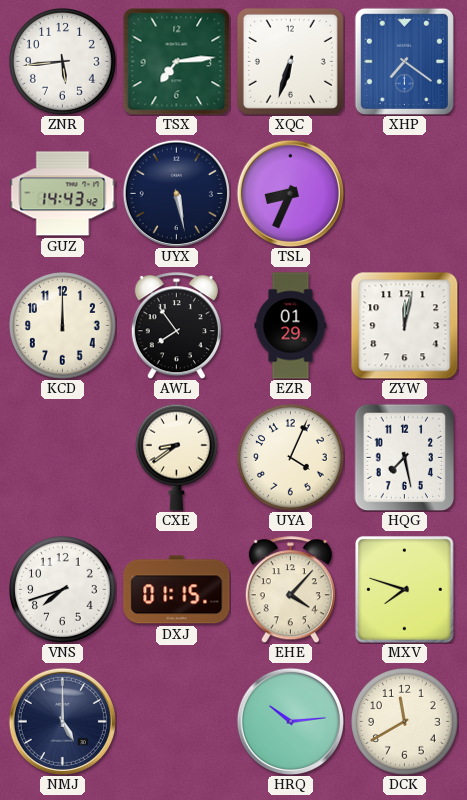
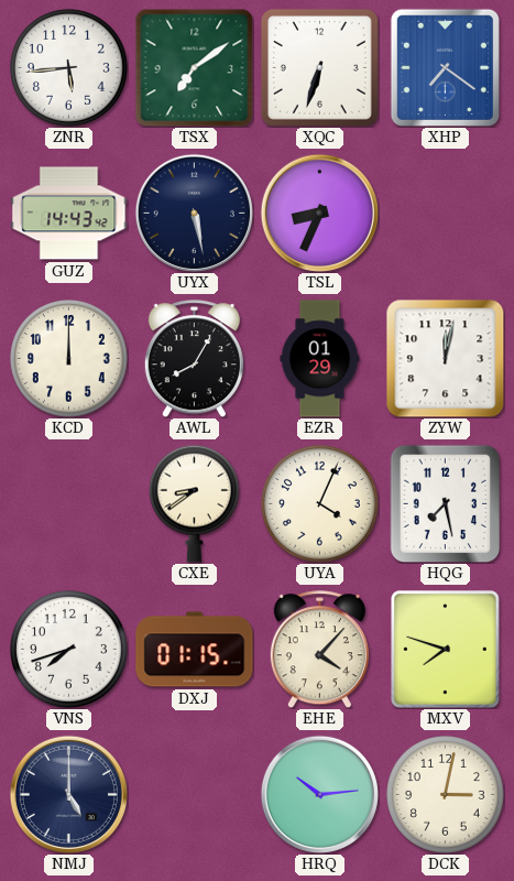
TSX: 7:14 -> 7:09
AWL: 7:54 -> 8:05
DCK: 11:40 -> 3:02
